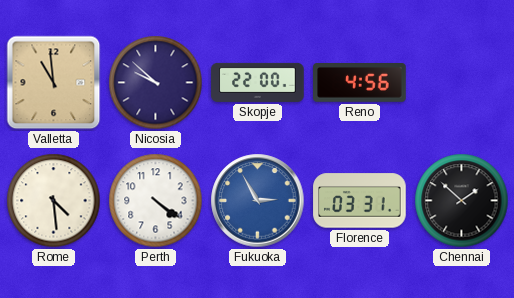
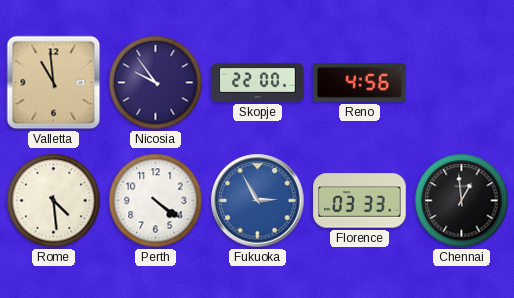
Nicosia: 9:52 -> 9:54
Florence: 03:31 -> 03:33
Chennai: 1:52 -> 12:59
